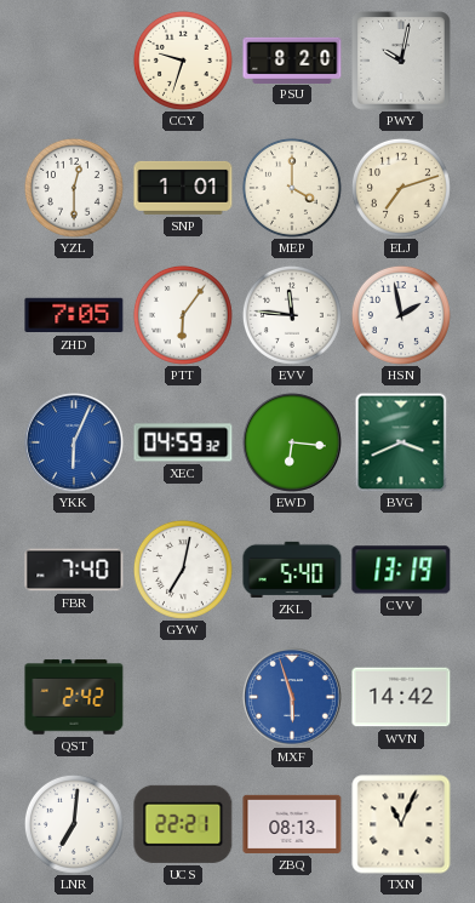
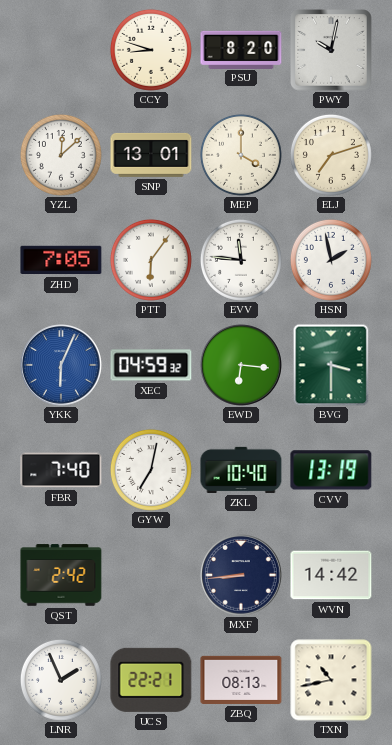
CCY: 9:33 -> 8:48
YZL: 12:30 -> 12:08
SNP: 1:01 -> 13:01
BVG: 3:41 -> 3:30
ZKL: 5:40 -> 10:40
MXF: 5:57 -> 8:44
MXF dial: blue -> navy
LNR: 7:01 -> 1:56
TXN: 11:04 -> 10:43
